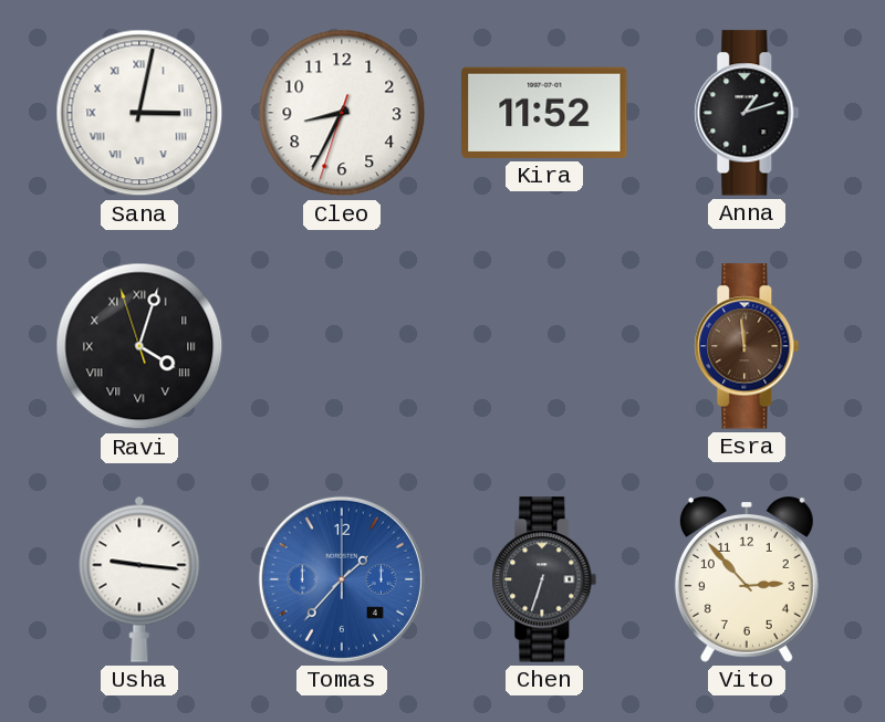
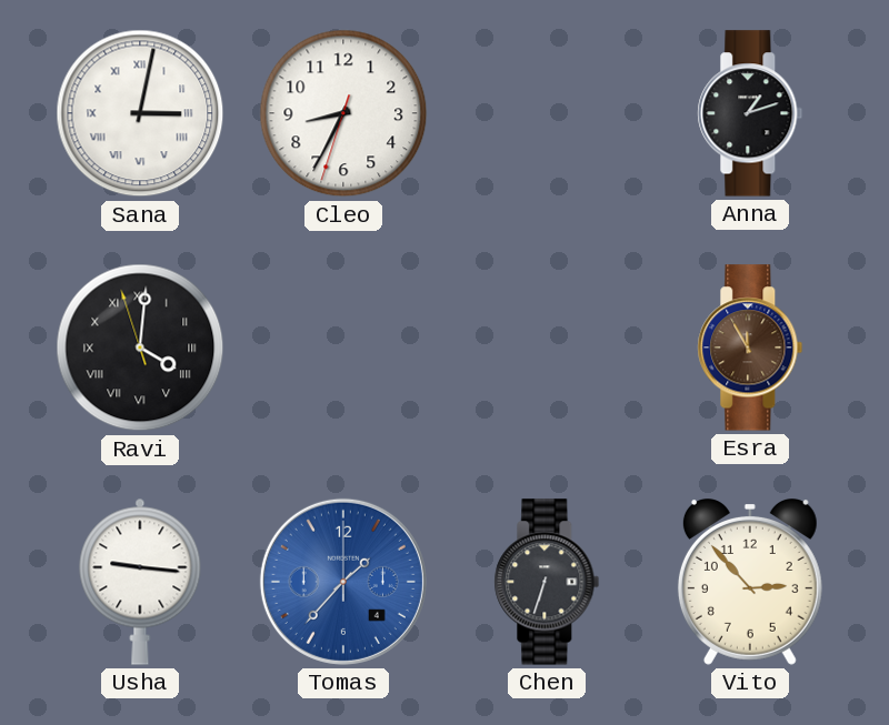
Kira: 11:52 -> none
Ravi: 4:02 -> 4:00
Esra: 11:59 -> 11:55
